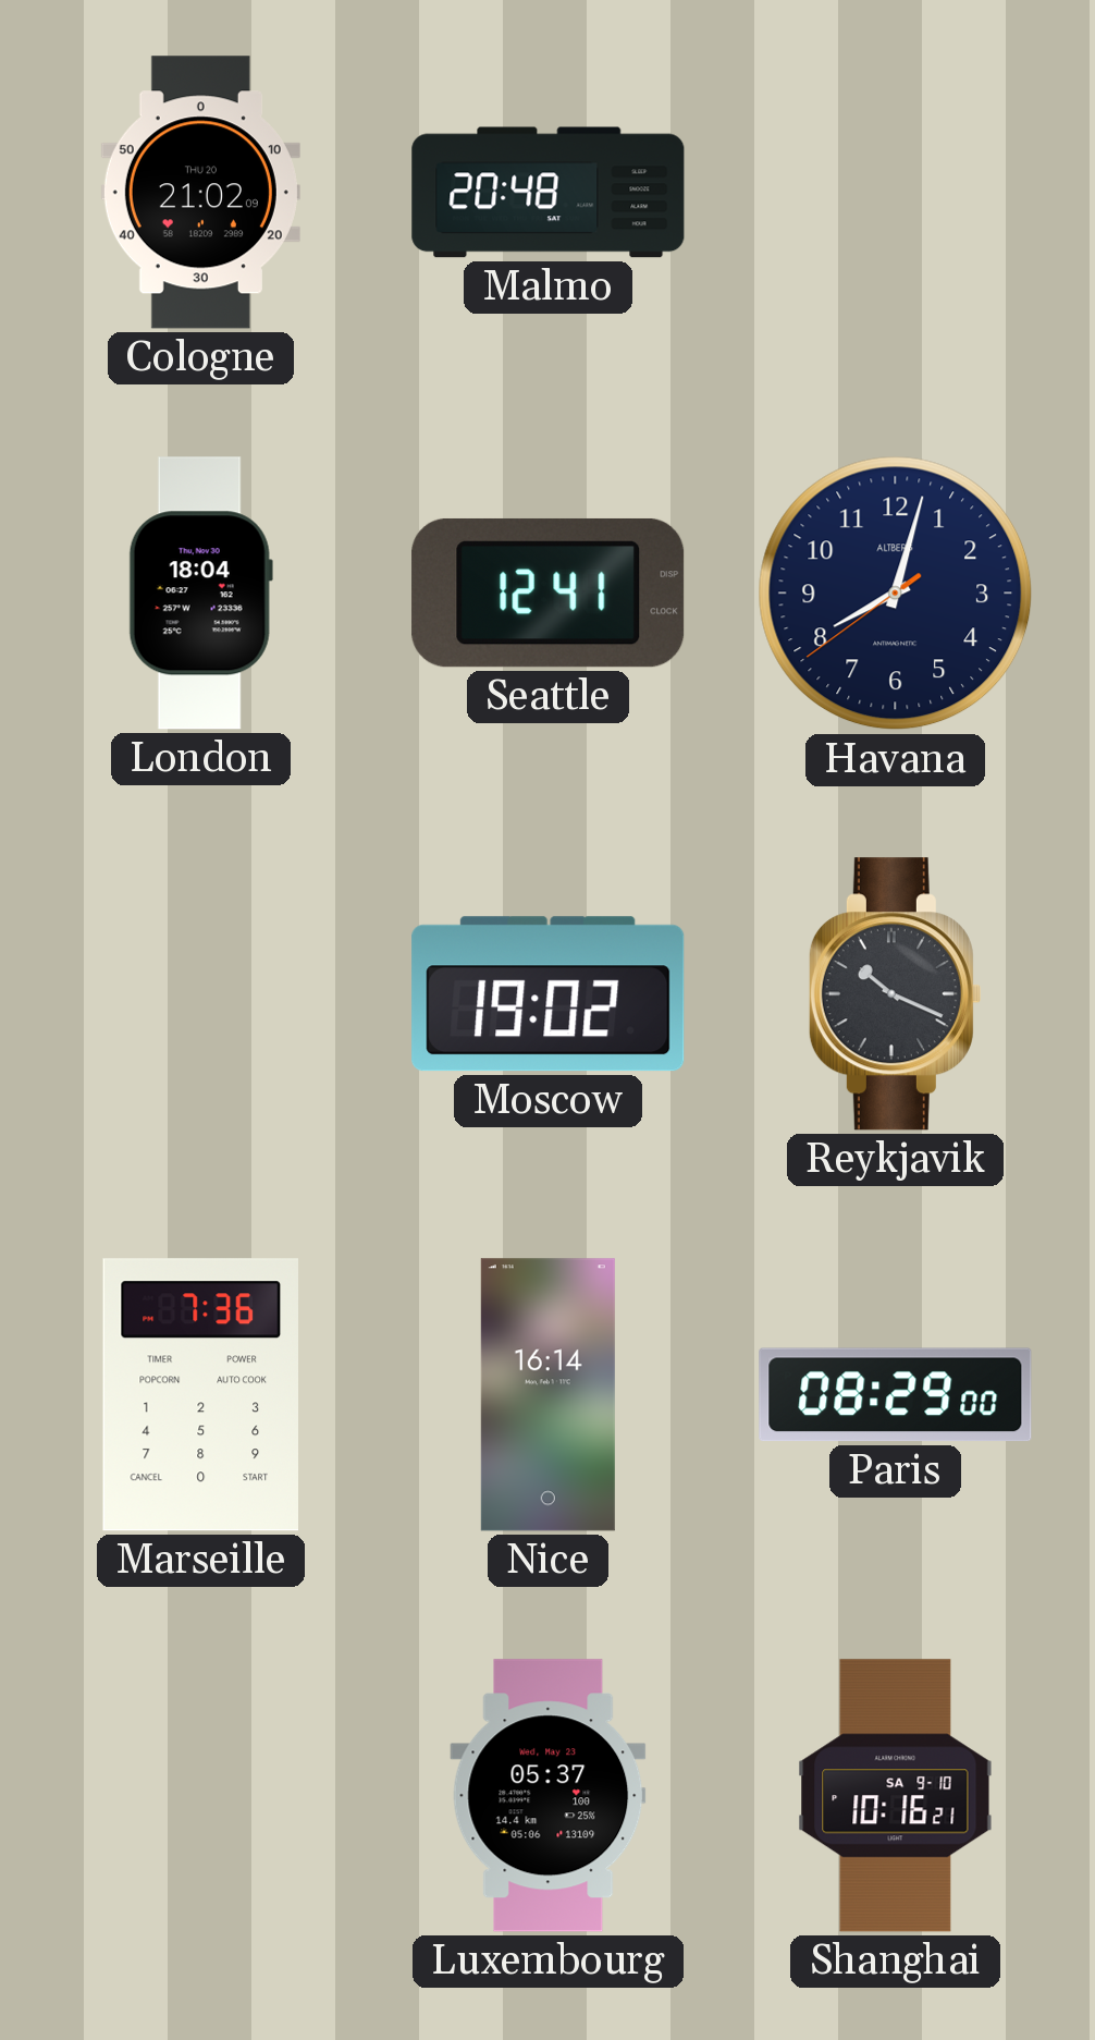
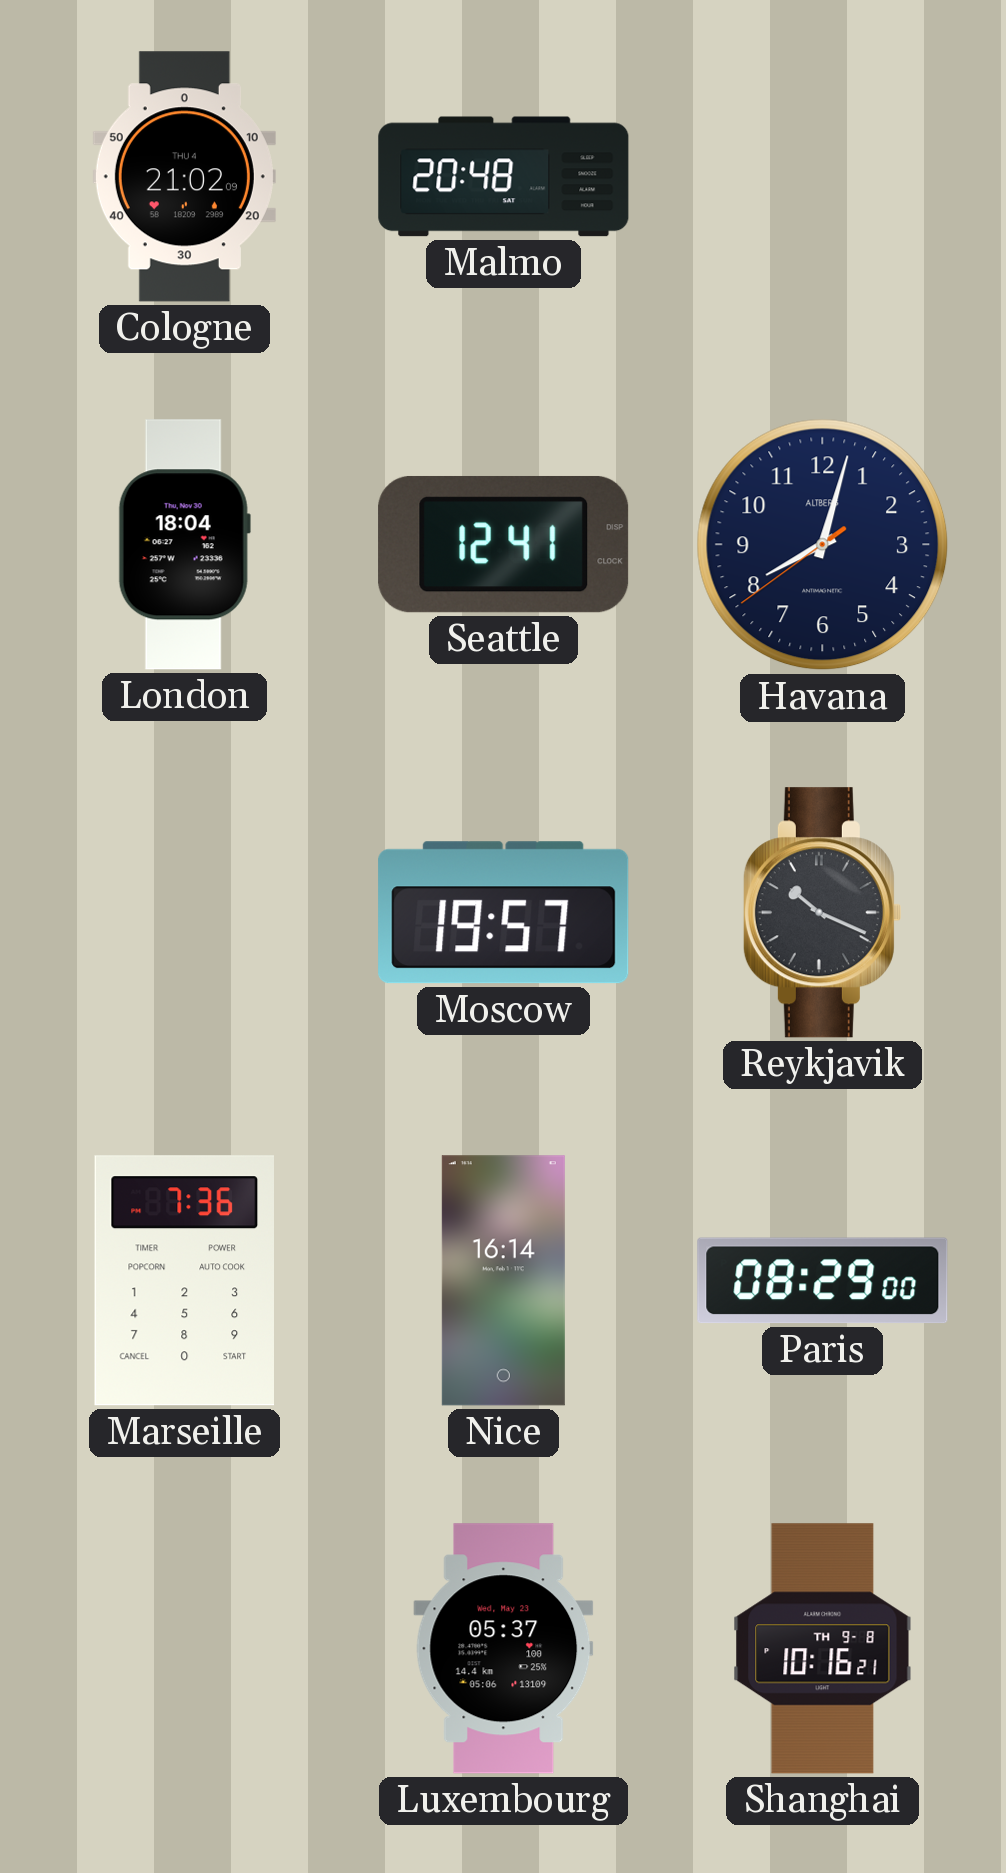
Cologne date: THU 20 -> THU 4
Moscow: 19:02 -> 19:57
Shanghai date: SA 9-10 -> TH 9-8
